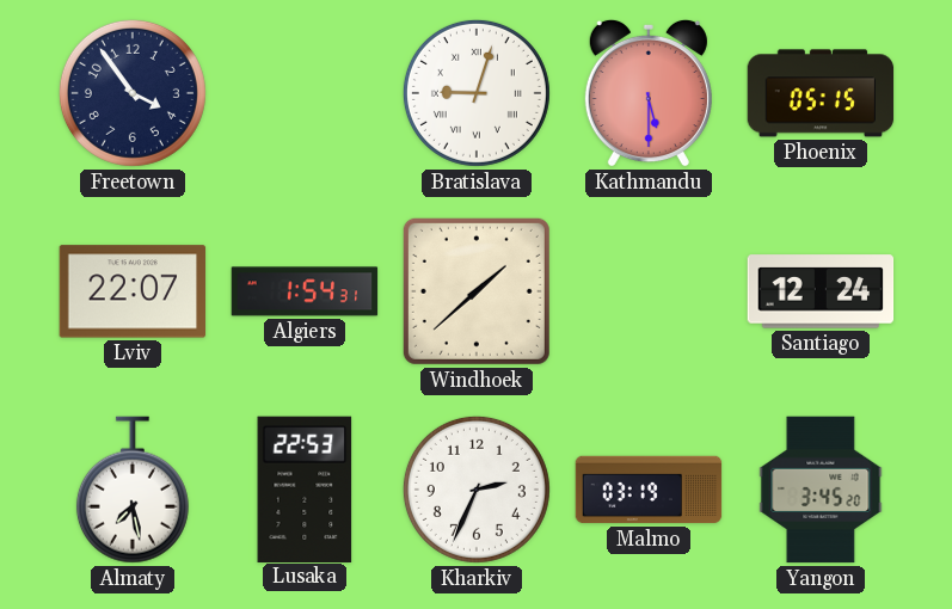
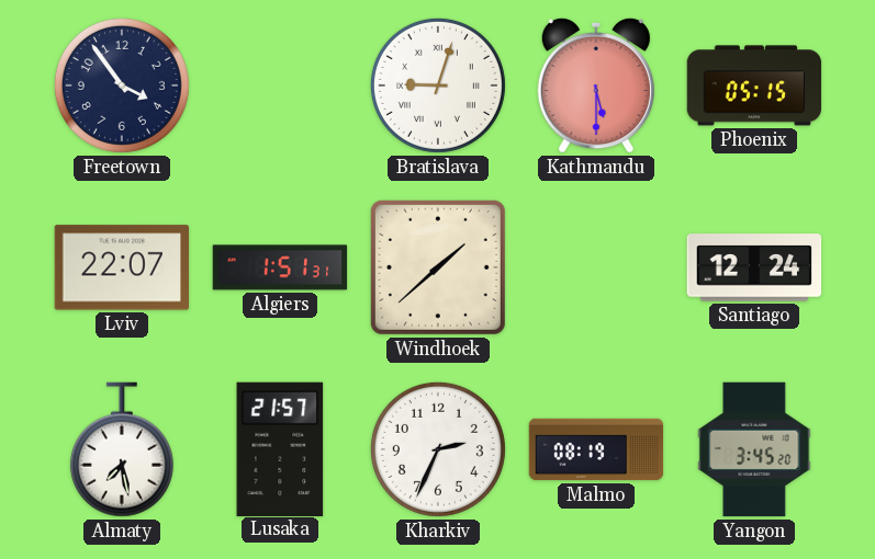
Algiers: 1:54 -> 1:51
Lusaka: 22:53 -> 21:57
Malmo: 03:19 -> 08:19
